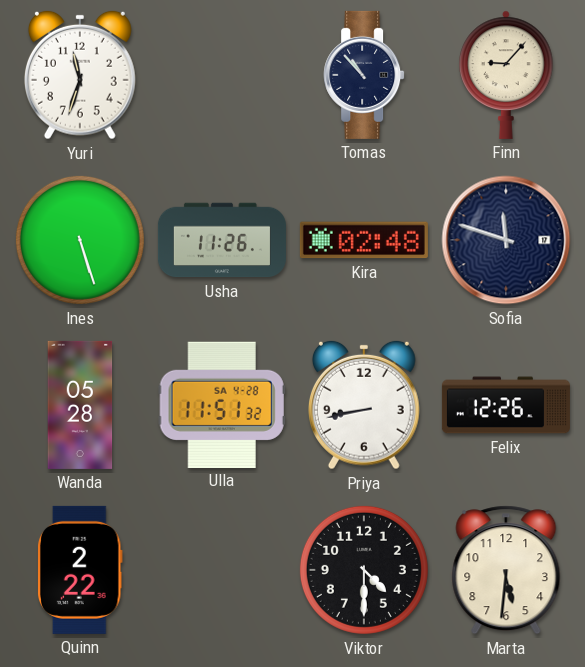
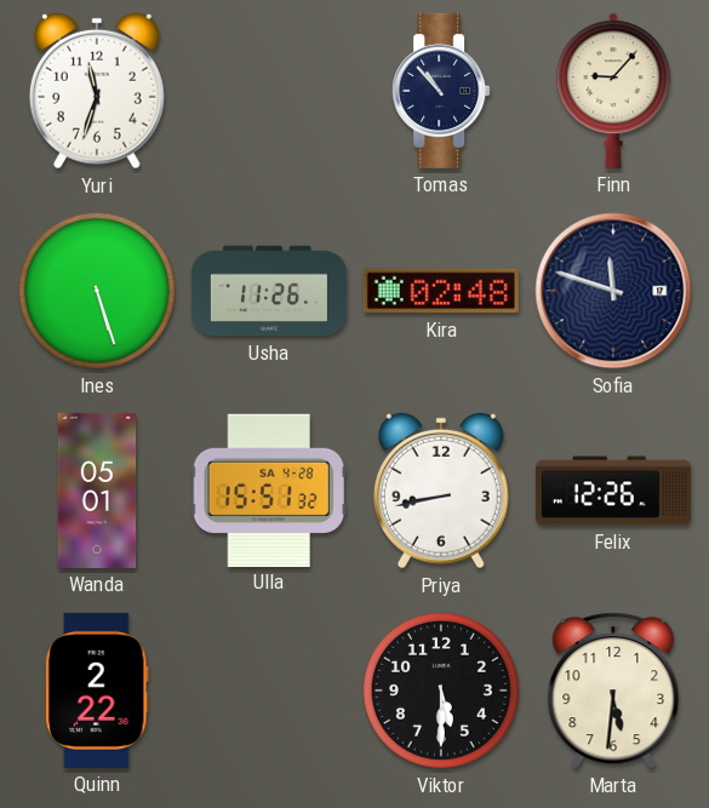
Wanda: 05:28 -> 05:01
Ulla: 11:51 -> 15:51
Viktor: 4:30 -> 5:30
